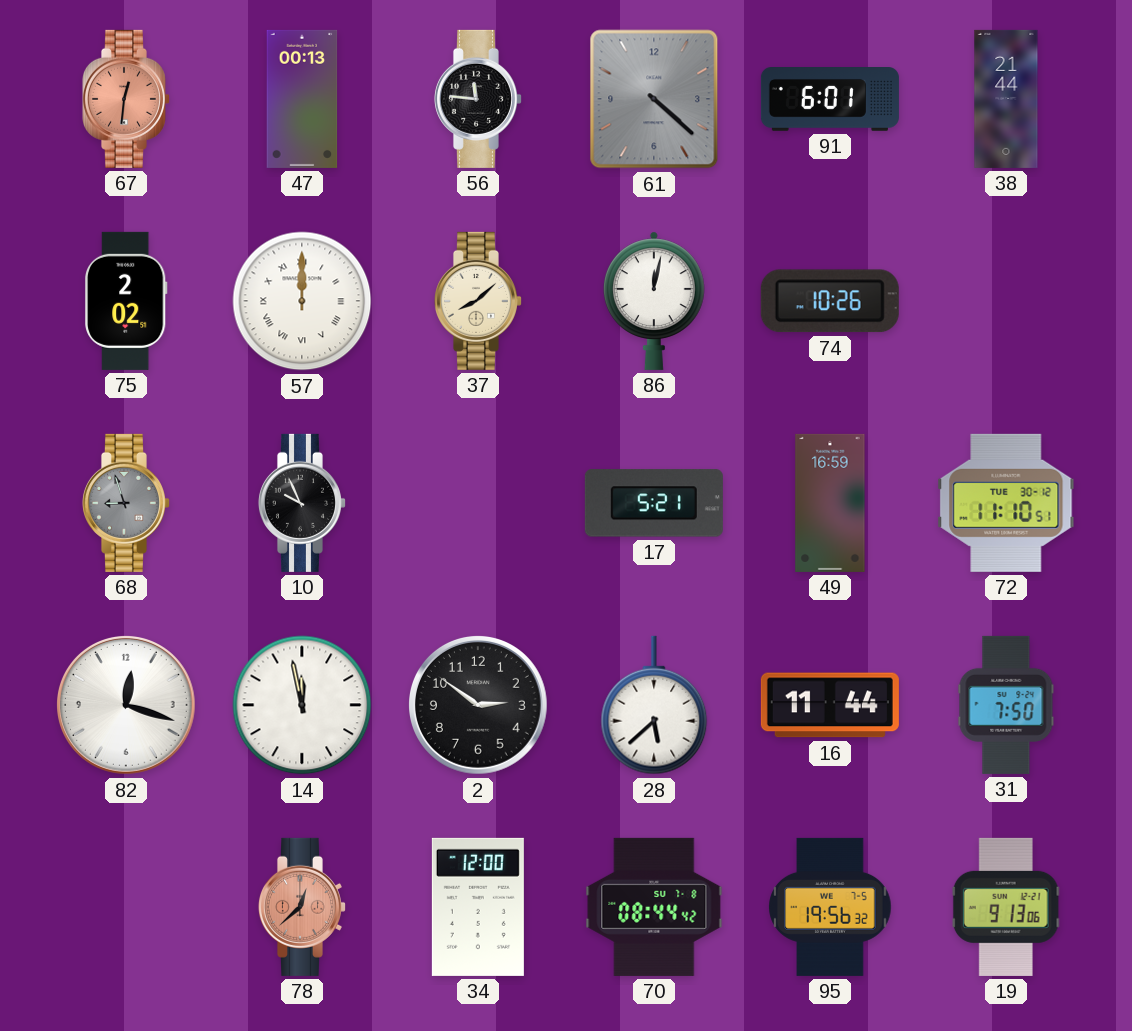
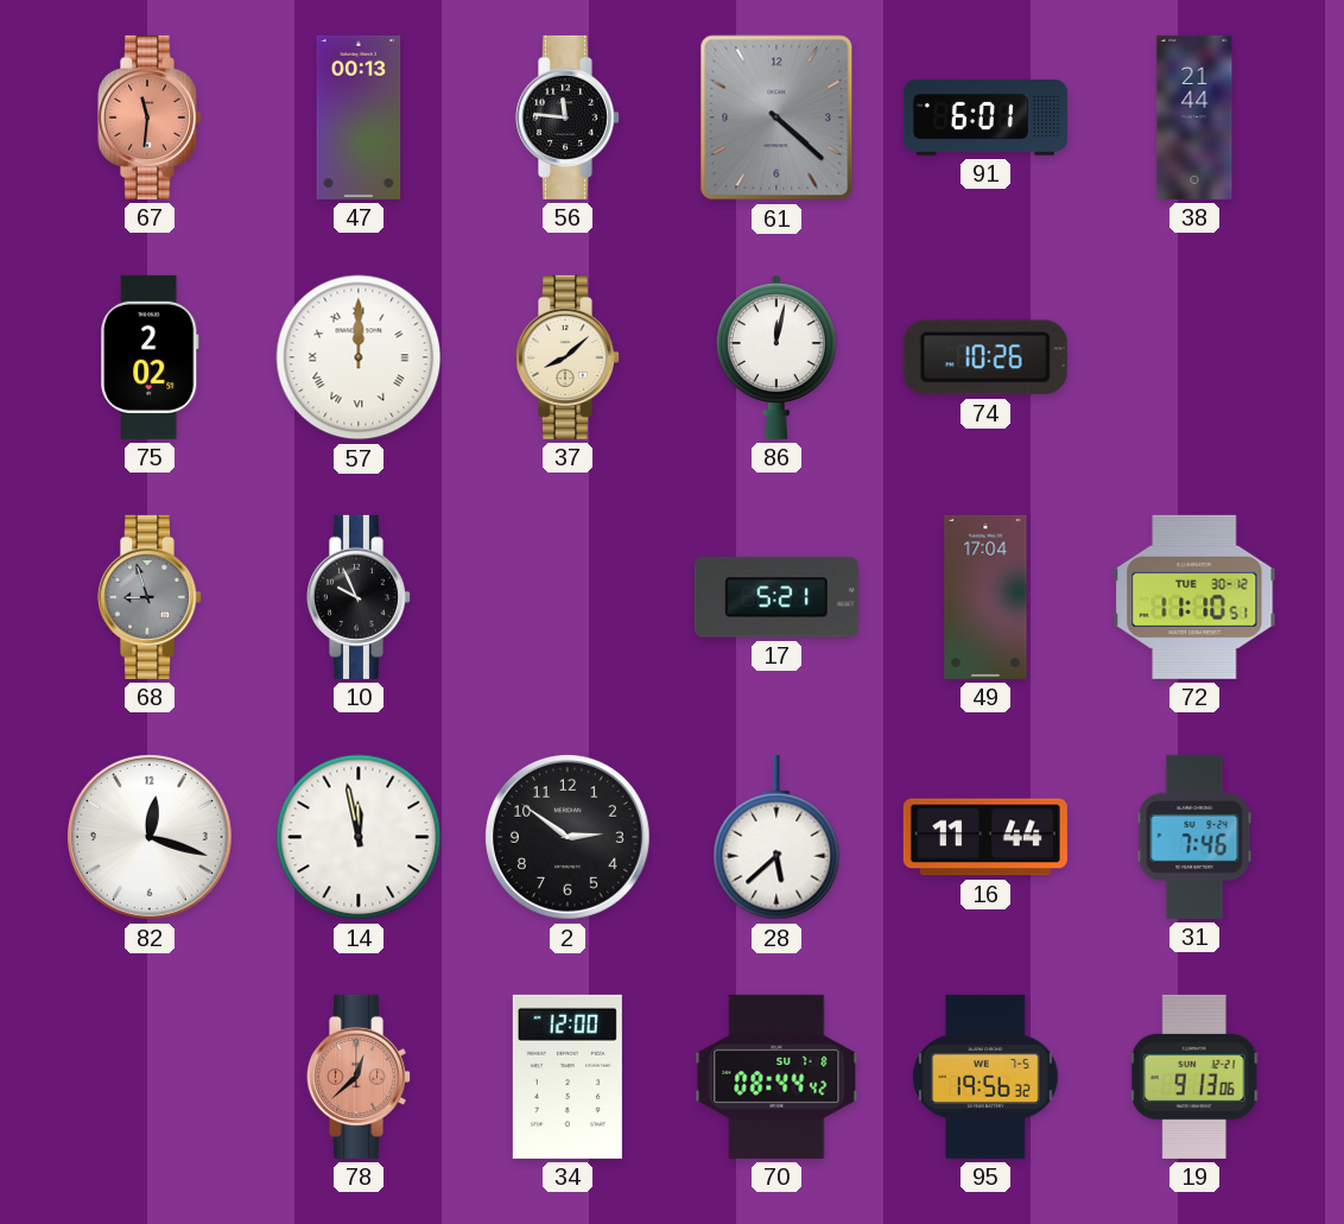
67: 12:31 -> 11:31
49: 16:59 -> 17:04
31: 7:50 -> 7:46
